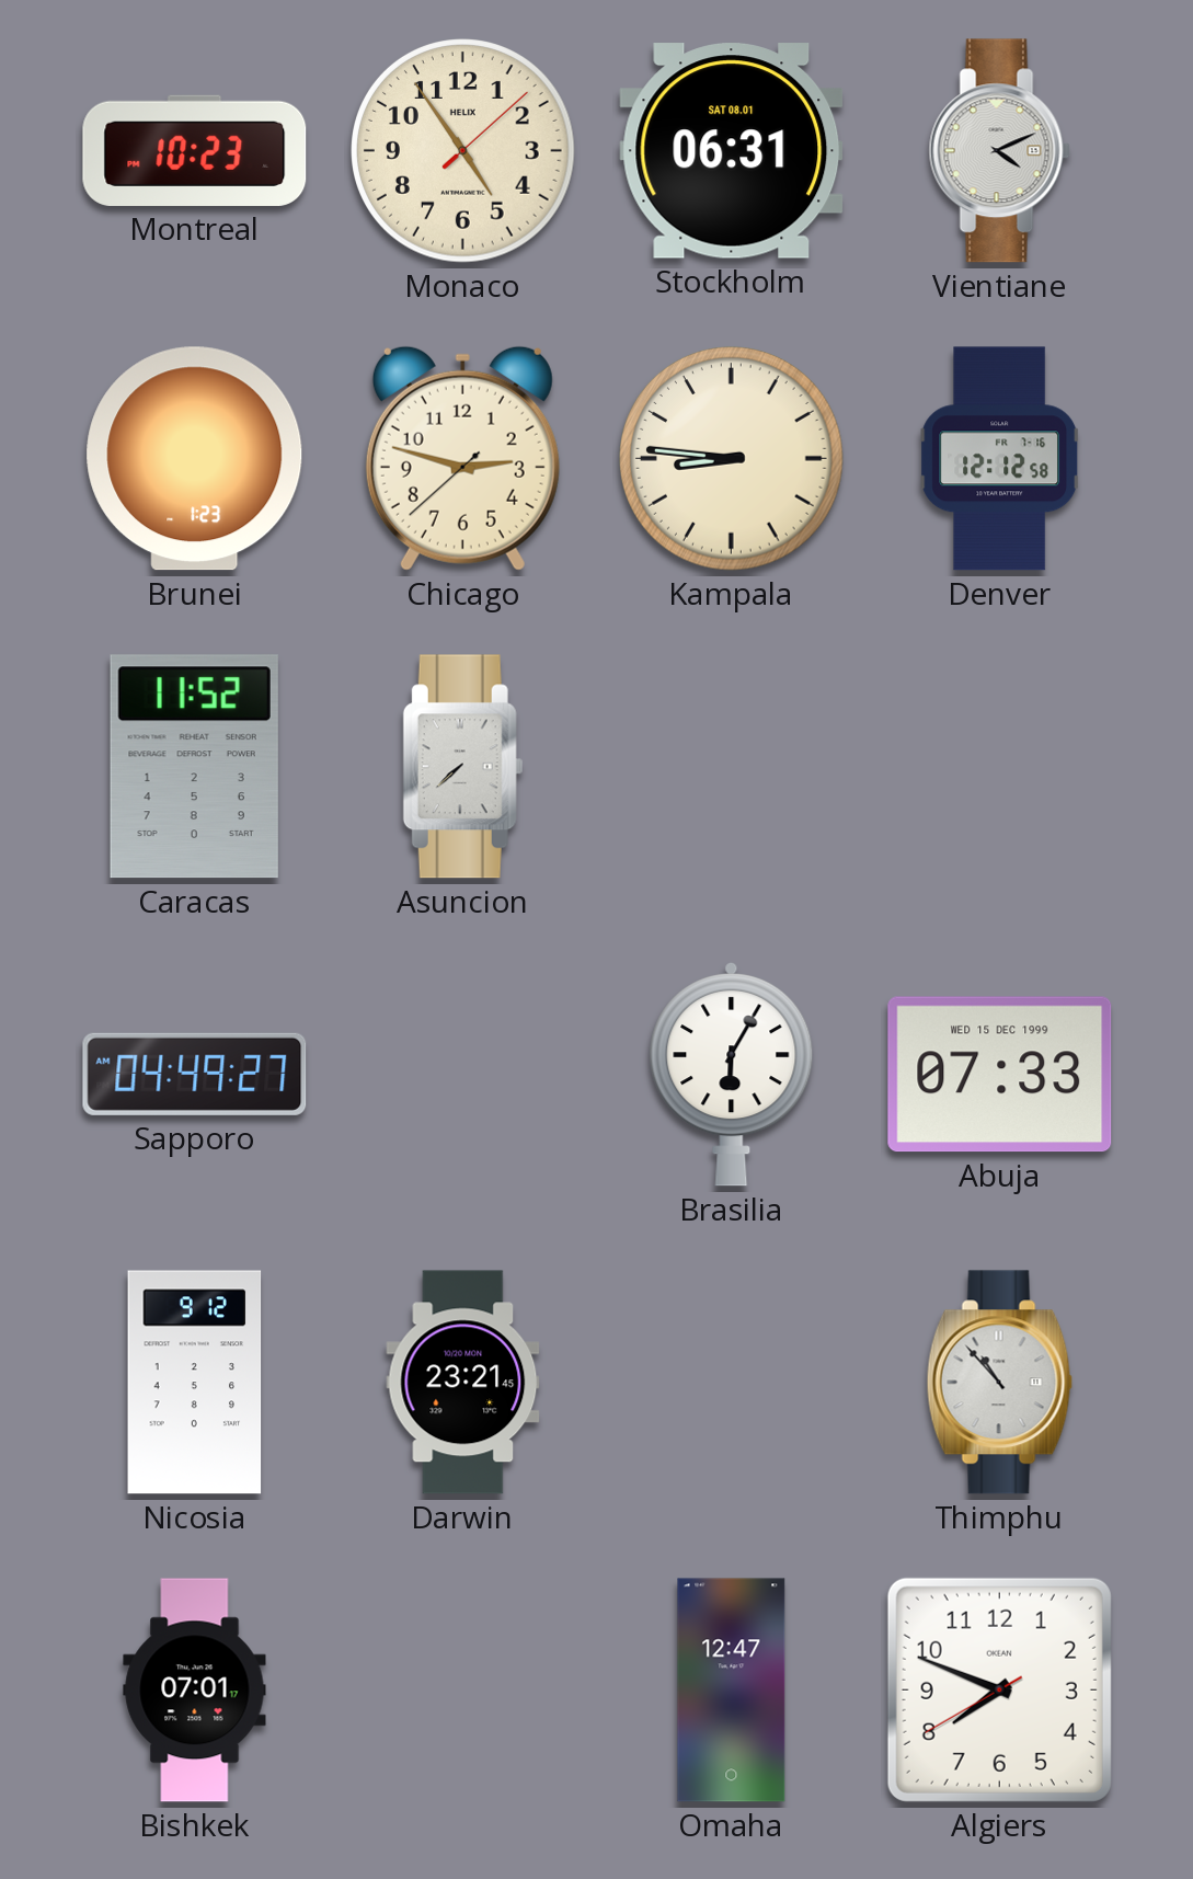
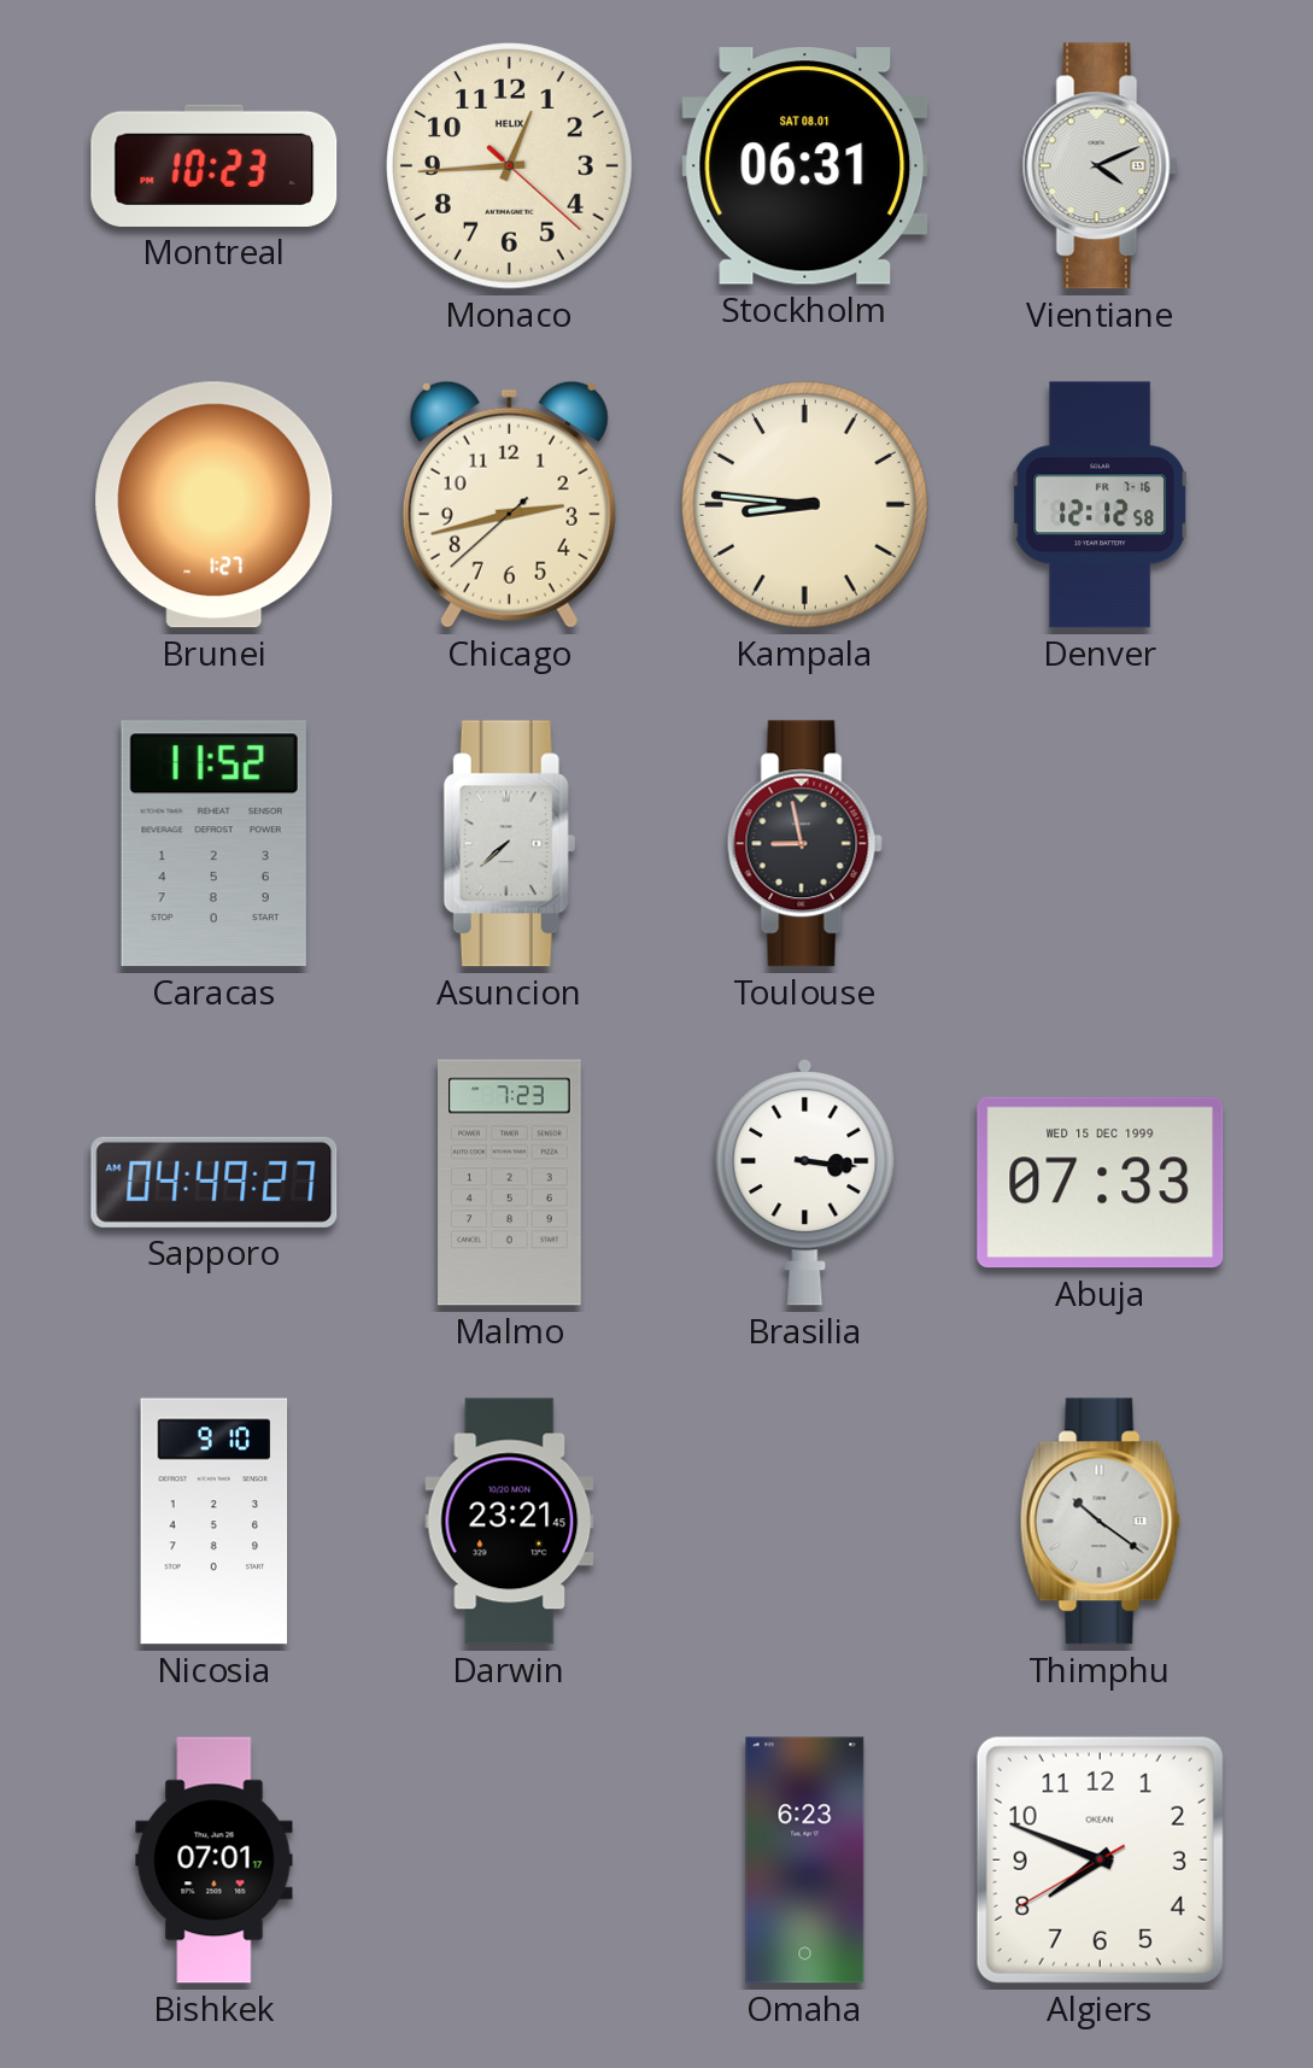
Monaco: 4:54 -> 12:44
Brunei: 1:23 -> 1:27
Chicago: 2:47 -> 2:42
Toulouse: none -> 8:58
Malmo: none -> 7:23
Brasilia: 6:05 -> 3:16
Nicosia: 9:12 -> 9:10
Thimphu: 10:53 -> 10:21
Omaha: 12:47 -> 6:23
